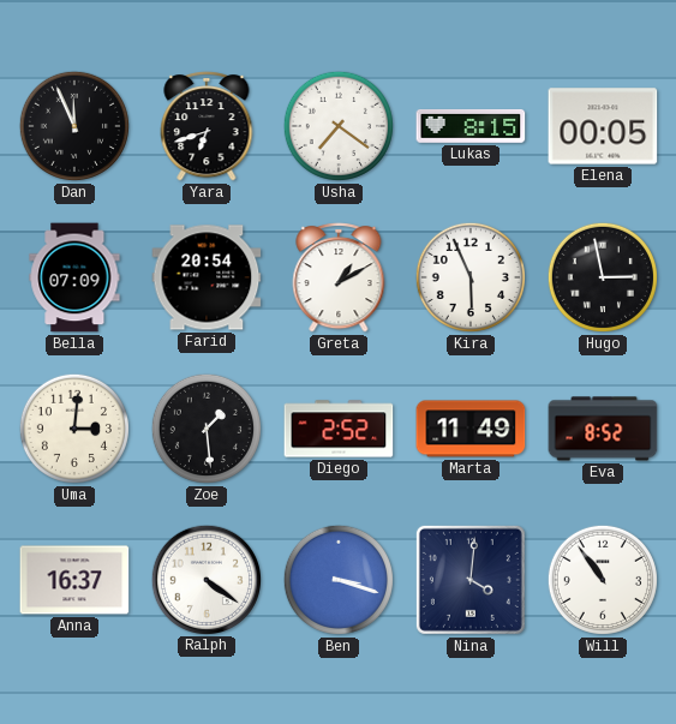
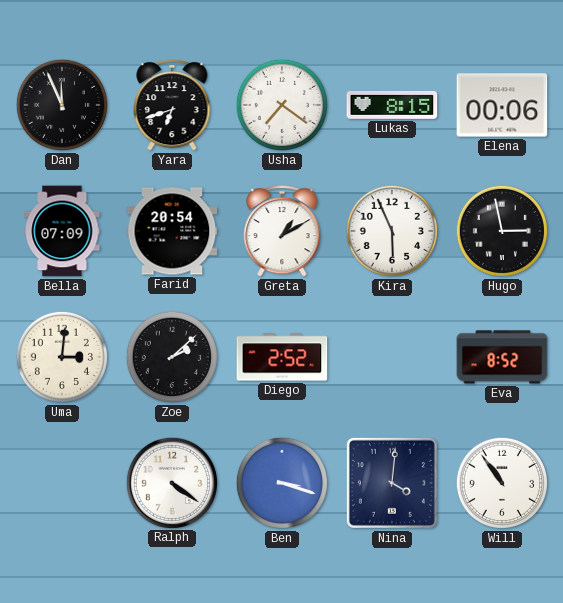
Elena: 00:05 -> 00:06
Zoe: 1:29 -> 2:08
Marta: 11:49 -> none
Anna: 16:37 -> none
